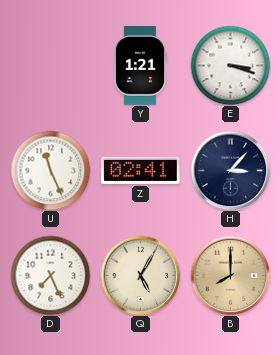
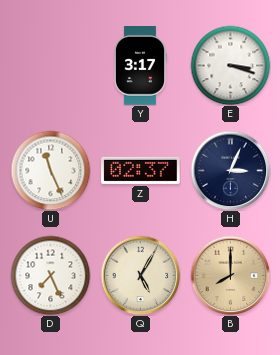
Y: 1:21 -> 3:17
Z: 02:41 -> 02:37
H: 3:07 -> 3:04
